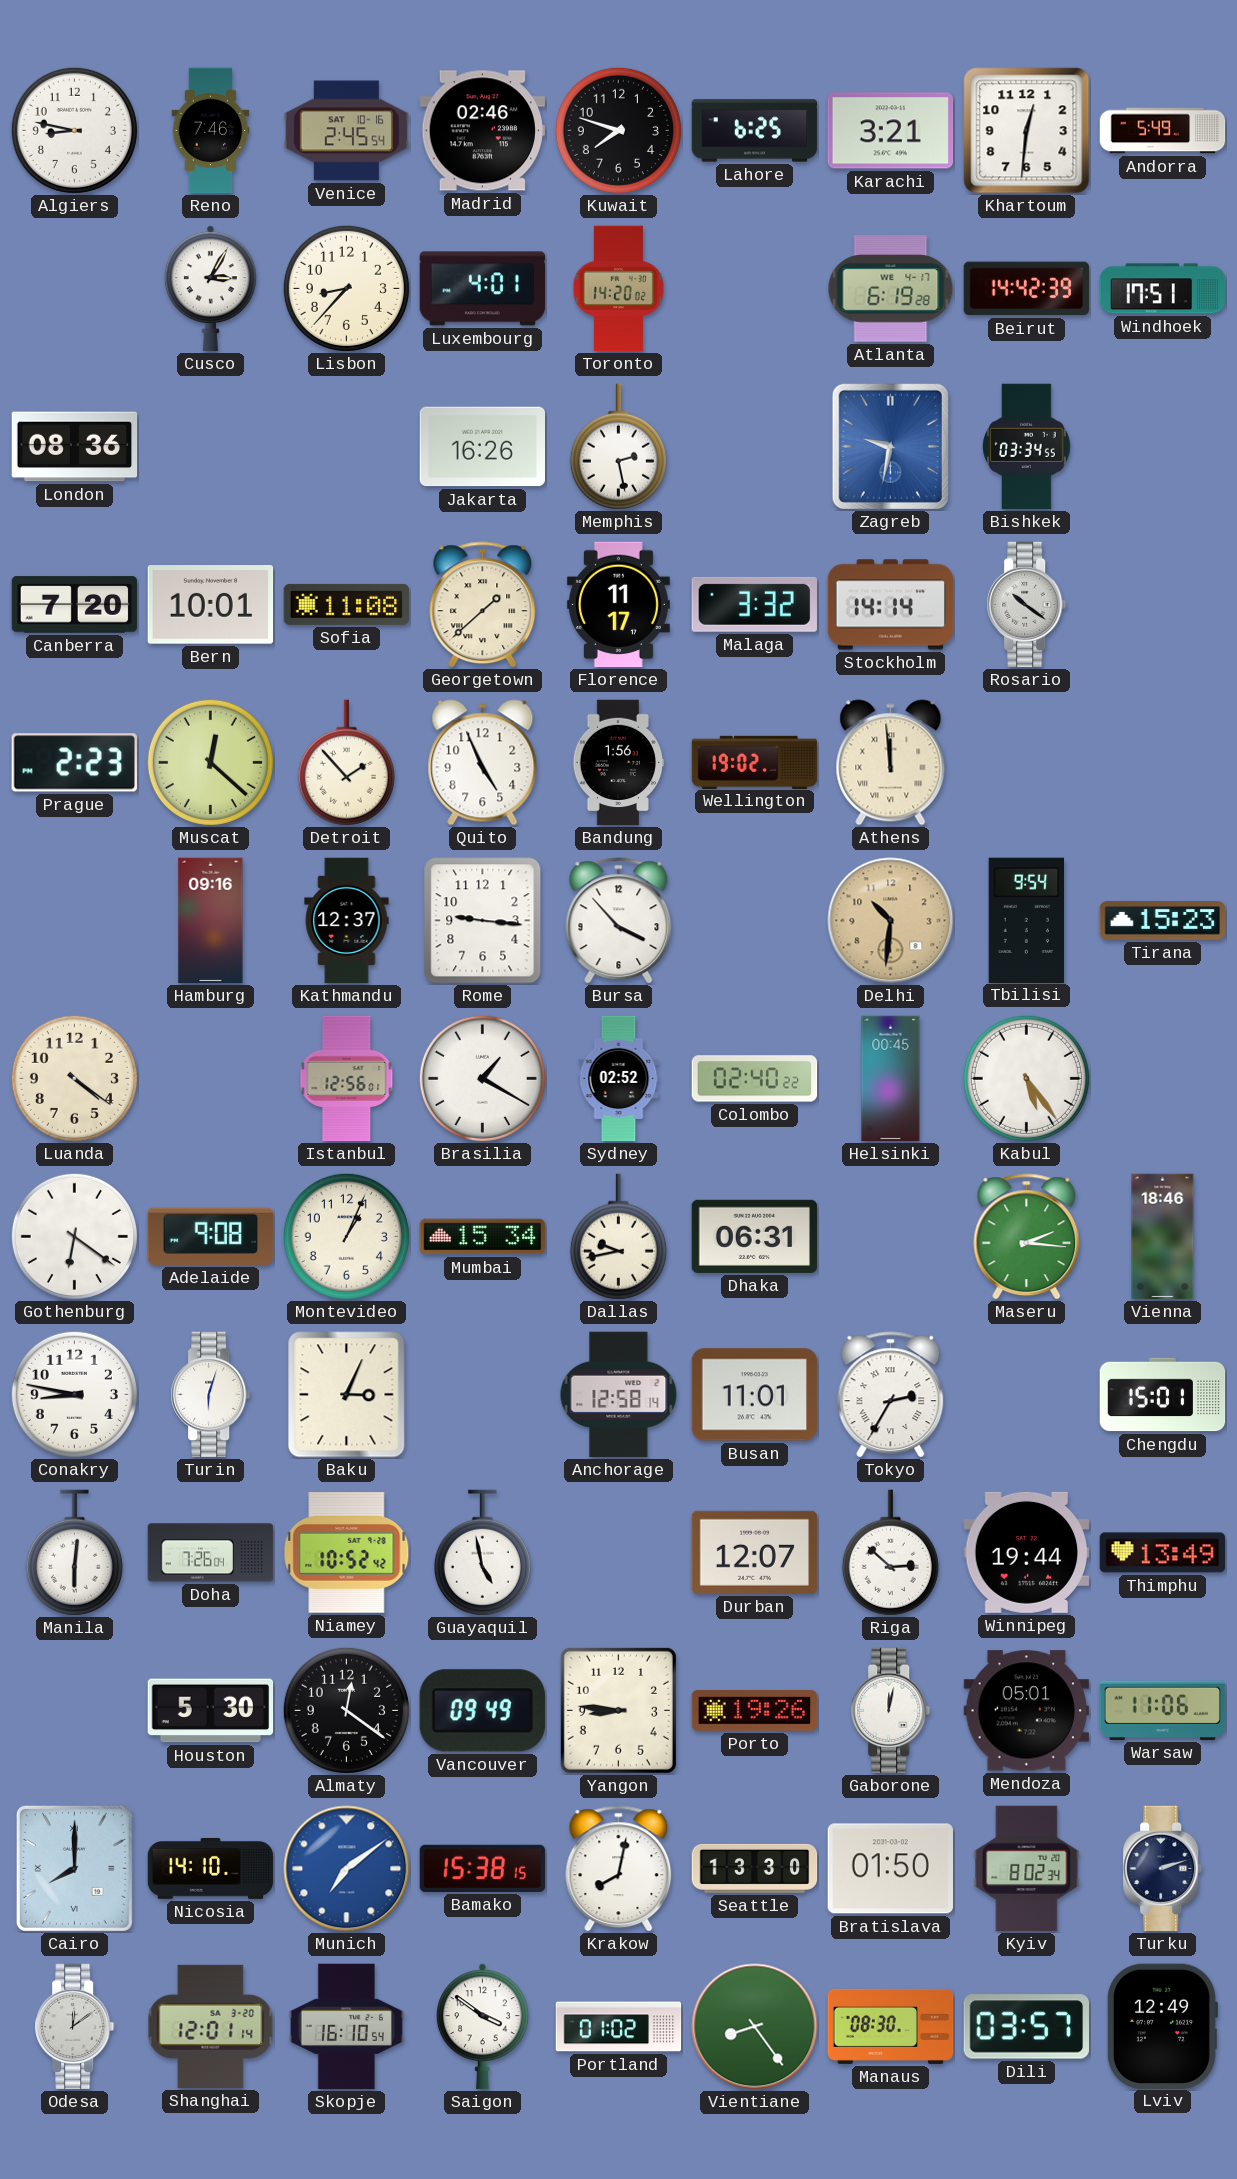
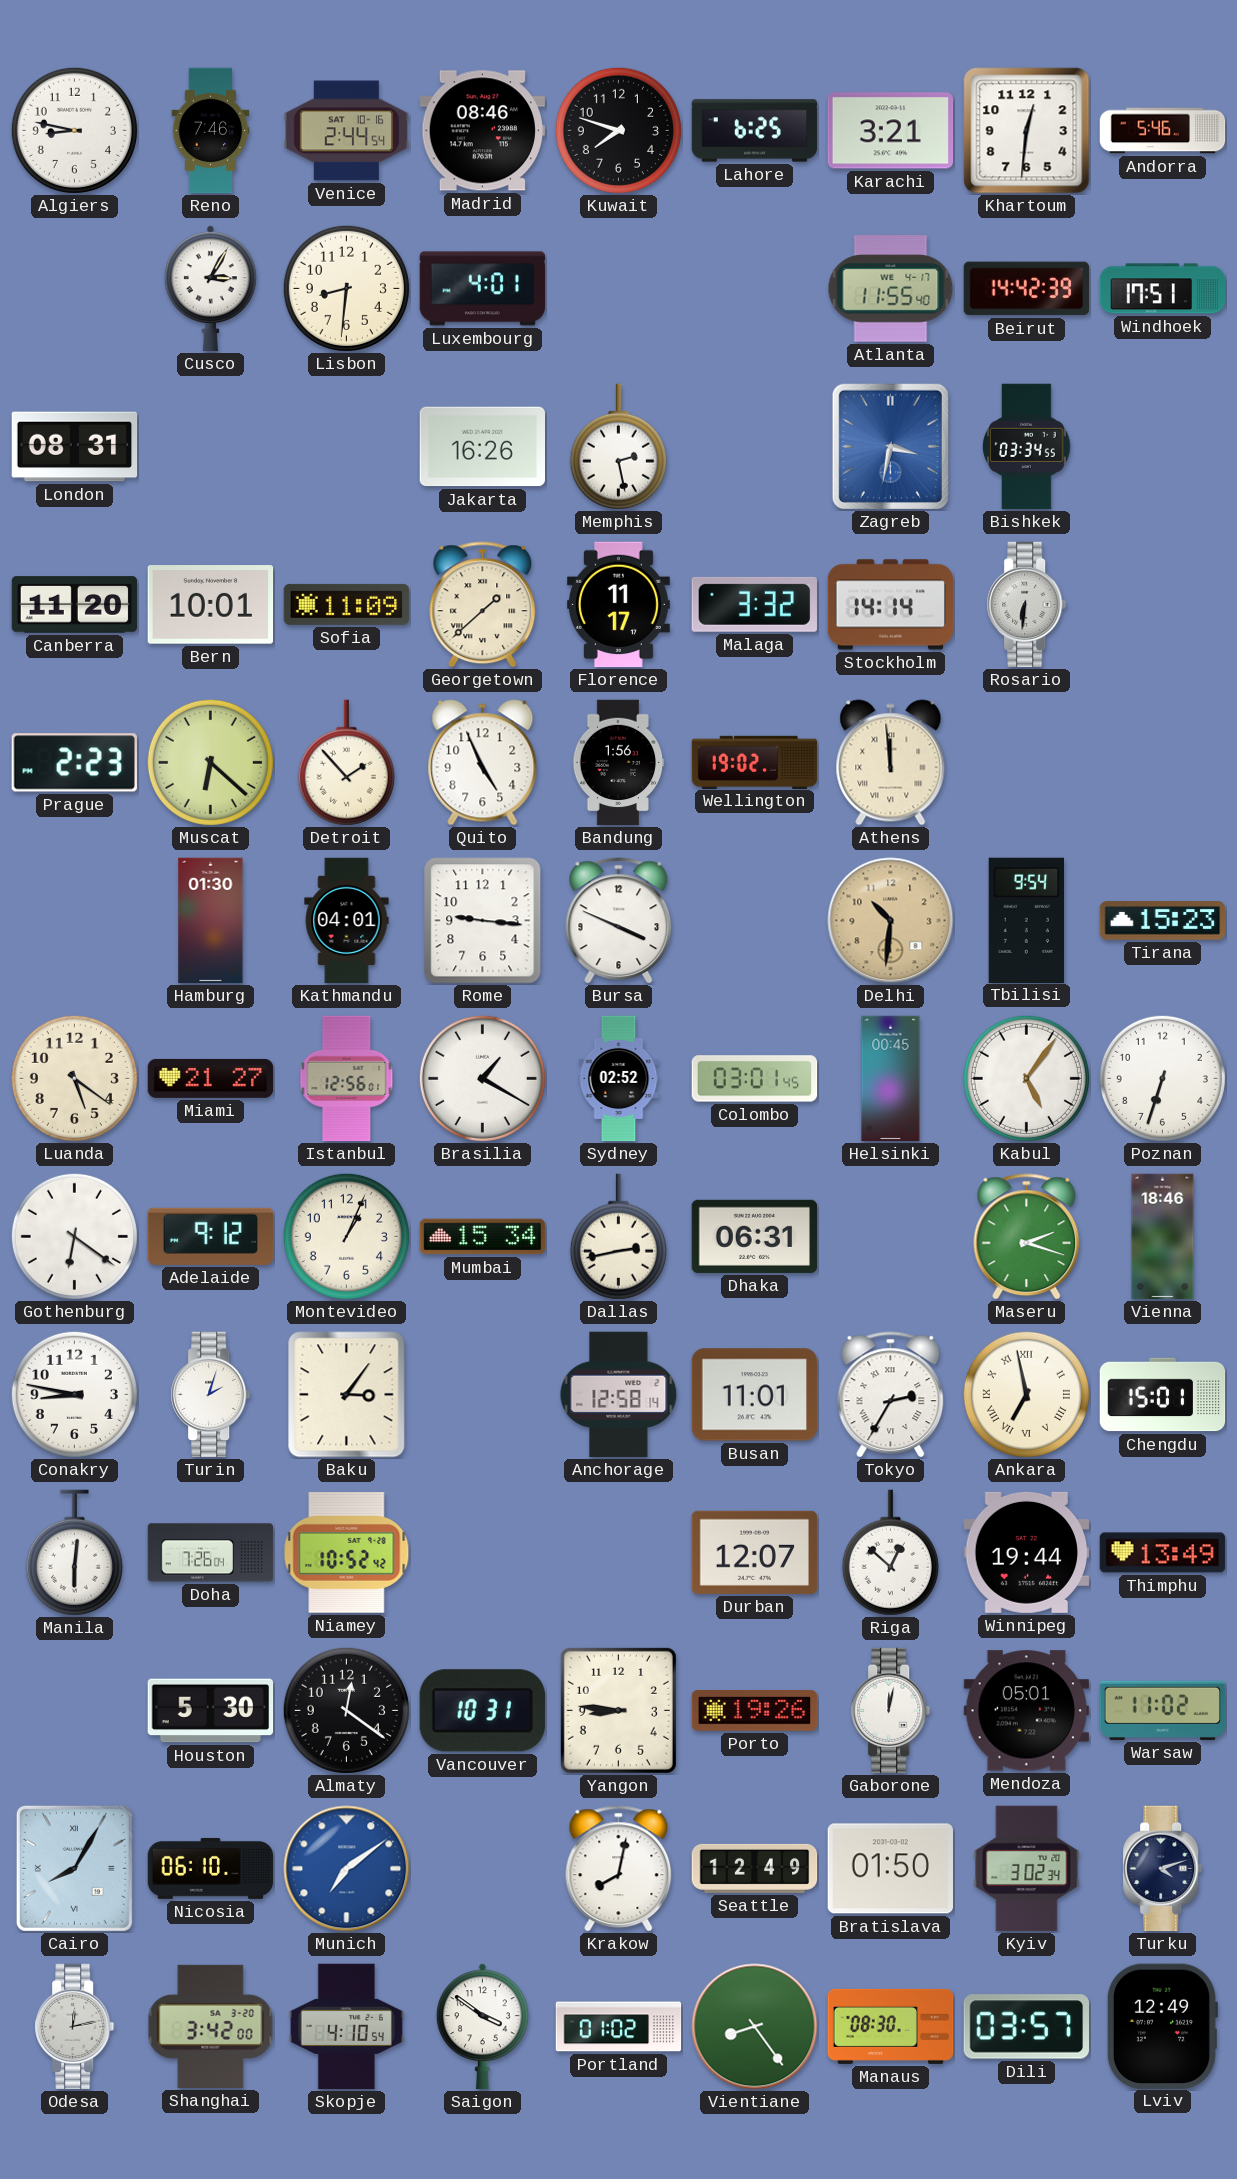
Venice: 2:45 -> 2:44
Madrid: 02:46 -> 08:46
Andorra: 5:49 -> 5:46
Lisbon: 8:37 -> 8:31
Toronto: 14:20 -> none
Atlanta: 6:19 -> 11:55
London: 08:36 -> 08:31
Zagreb: 9:32 -> 3:32
Canberra: 7:20 -> 11:20
Sofia: 11:08 -> 11:09
Rosario: 10:21 -> 6:31
Muscat: 12:22 -> 6:22
Hamburg: 09:16 -> 01:30
Kathmandu: 12:37 -> 04:01
Bursa: 3:53 -> 3:49
Luanda: 4:21 -> 5:21
Miami: none -> 21:27
Colombo: 02:40 -> 03:01
Kabul: 5:24 -> 5:06
Poznan: none -> 6:33
Adelaide: 9:08 -> 9:12
Dallas: 9:43 -> 2:43
Maseru: 2:16 -> 2:18
Turin: 6:03 -> 2:03
Baku: 3:04 -> 3:06
Ankara: none -> 6:58
Guayaquil: 4:58 -> none
Riga: 2:52 -> 12:52
Vancouver: 09:49 -> 10:31
Warsaw: 11:06 -> 11:02
Cairo: 8:00 -> 8:05
Nicosia: 14:10 -> 06:10
Bamako: 15:38 -> none
Seattle: 13:30 -> 12:49
Kyiv: 8:02 -> 3:02
Turku: 2:12 -> 4:12
Odesa: 12:09 -> 12:13
Shanghai: 12:01 -> 3:42
Skopje: 16:10 -> 4:10
